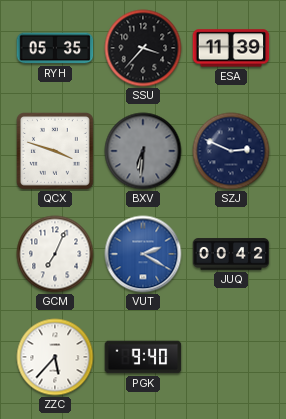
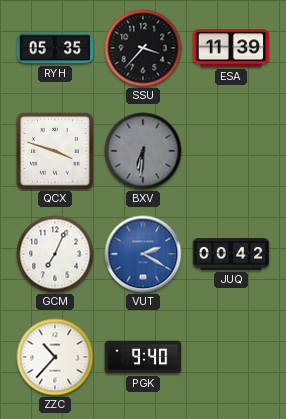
SZJ: 2:49 -> none
ZZC: 5:37 -> 10:37
